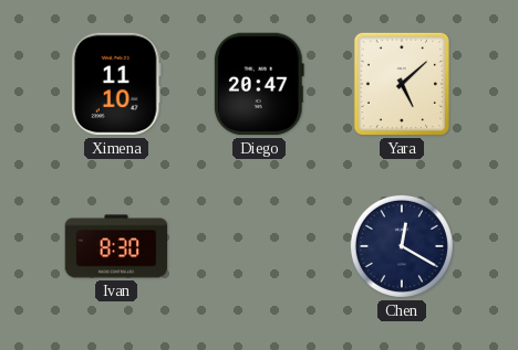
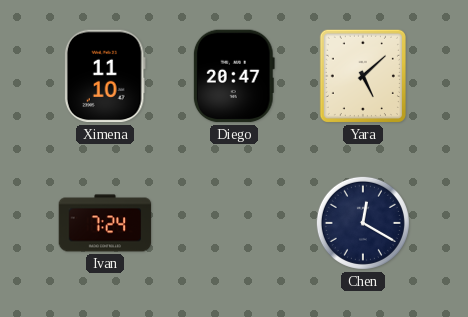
Ivan: 8:30 -> 7:24
